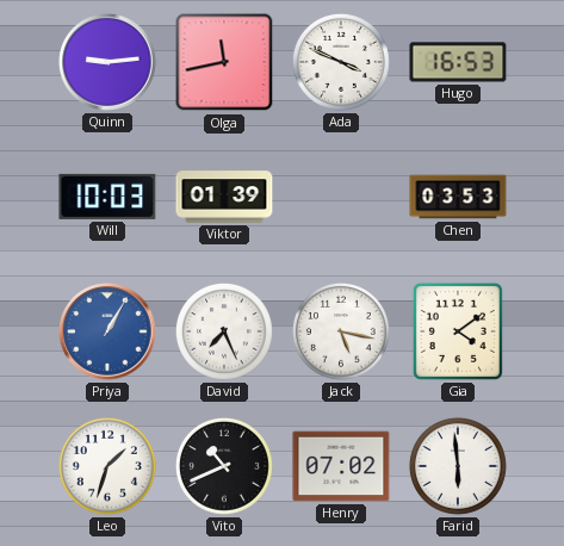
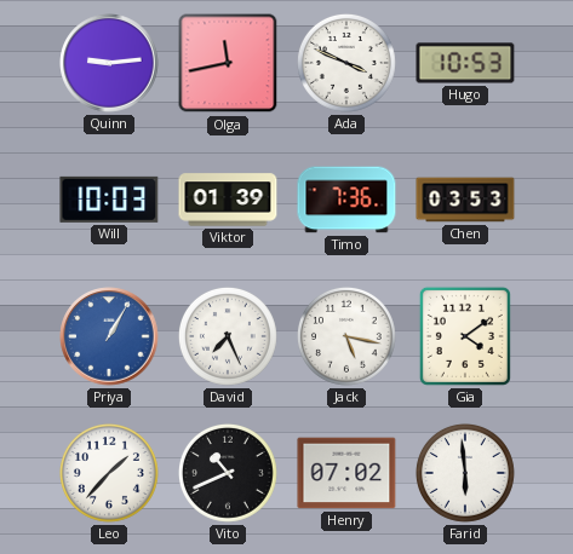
Hugo: 16:53 -> 10:53
Timo: none -> 7:36
Leo: 1:33 -> 1:37
